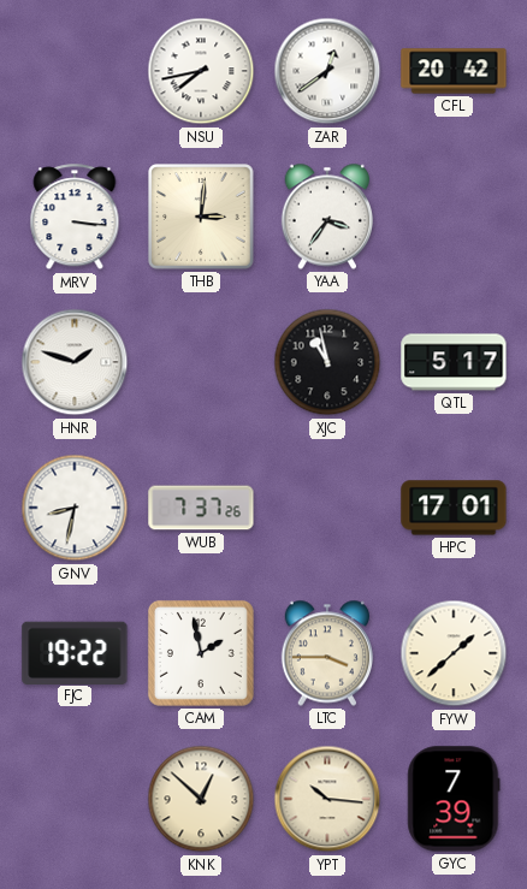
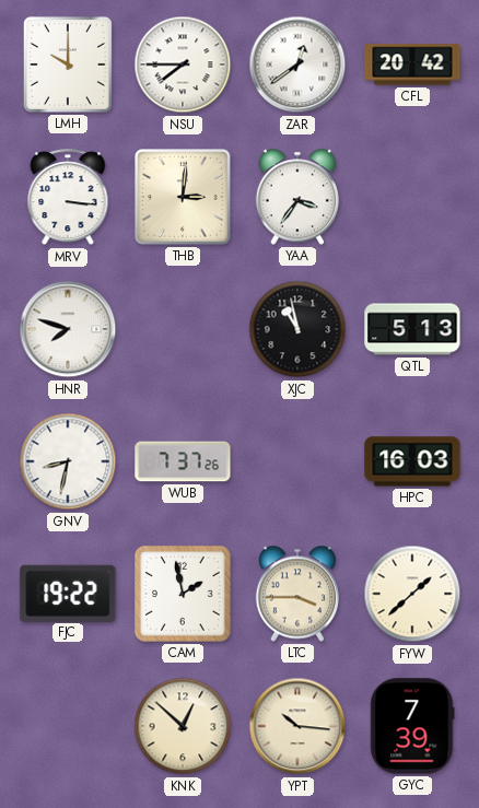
LMH: none -> 10:00
NSU: 7:43 -> 7:45
HNR: 1:48 -> 7:48
QTL: 5:17 -> 5:13
HPC: 17:01 -> 16:03
